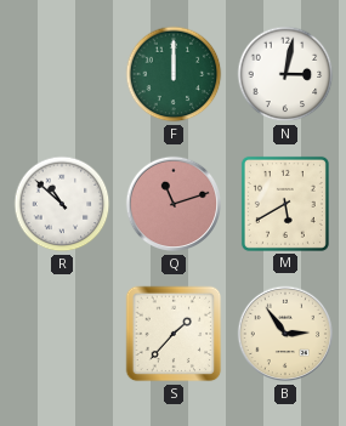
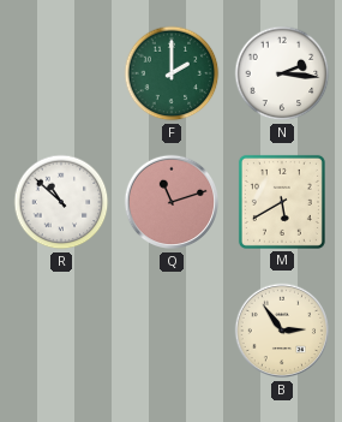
F: 12:00 -> 2:00
N: 3:02 -> 2:16
S: 1:37 -> none
